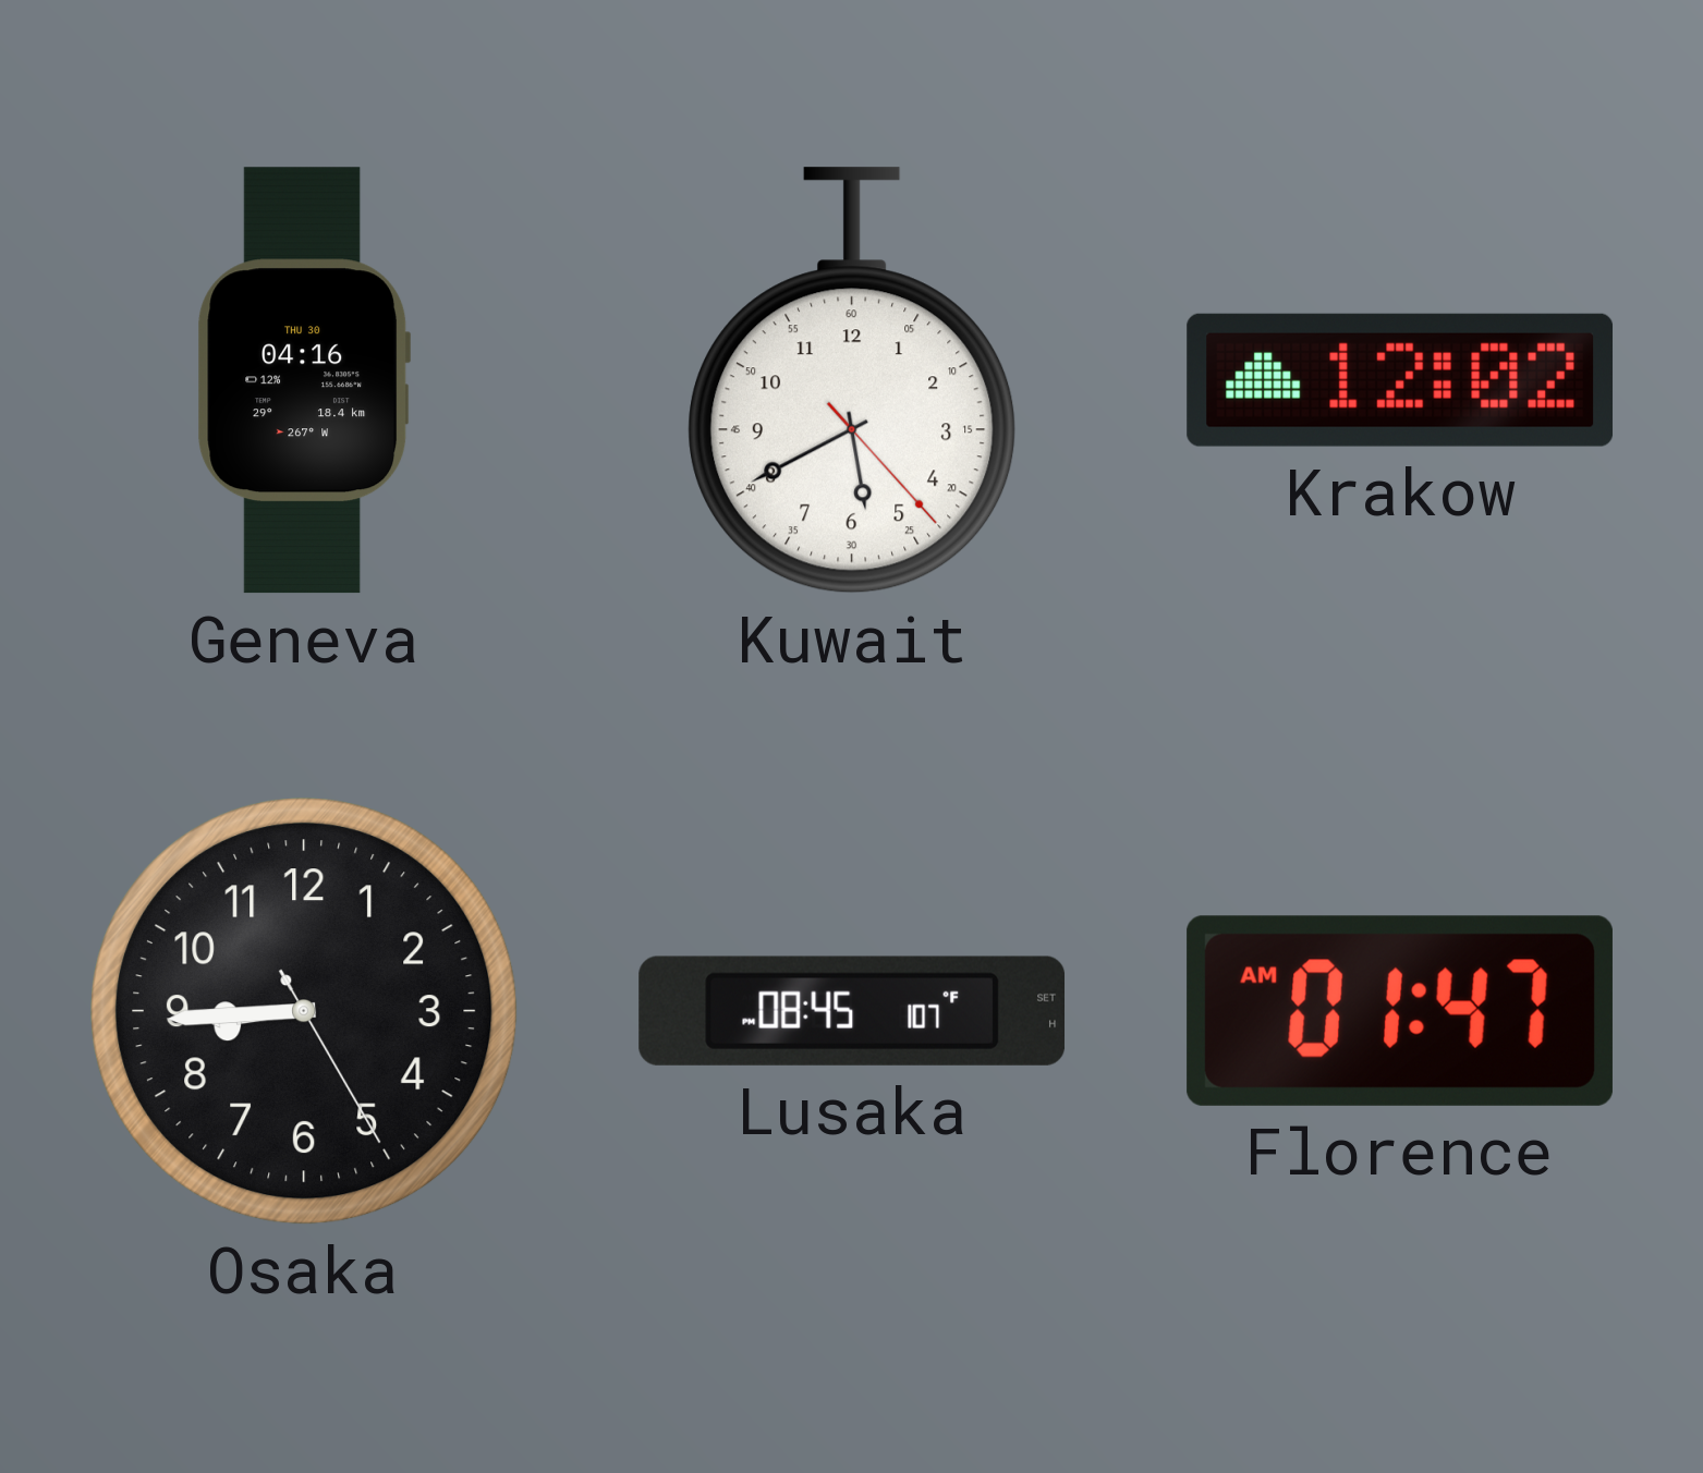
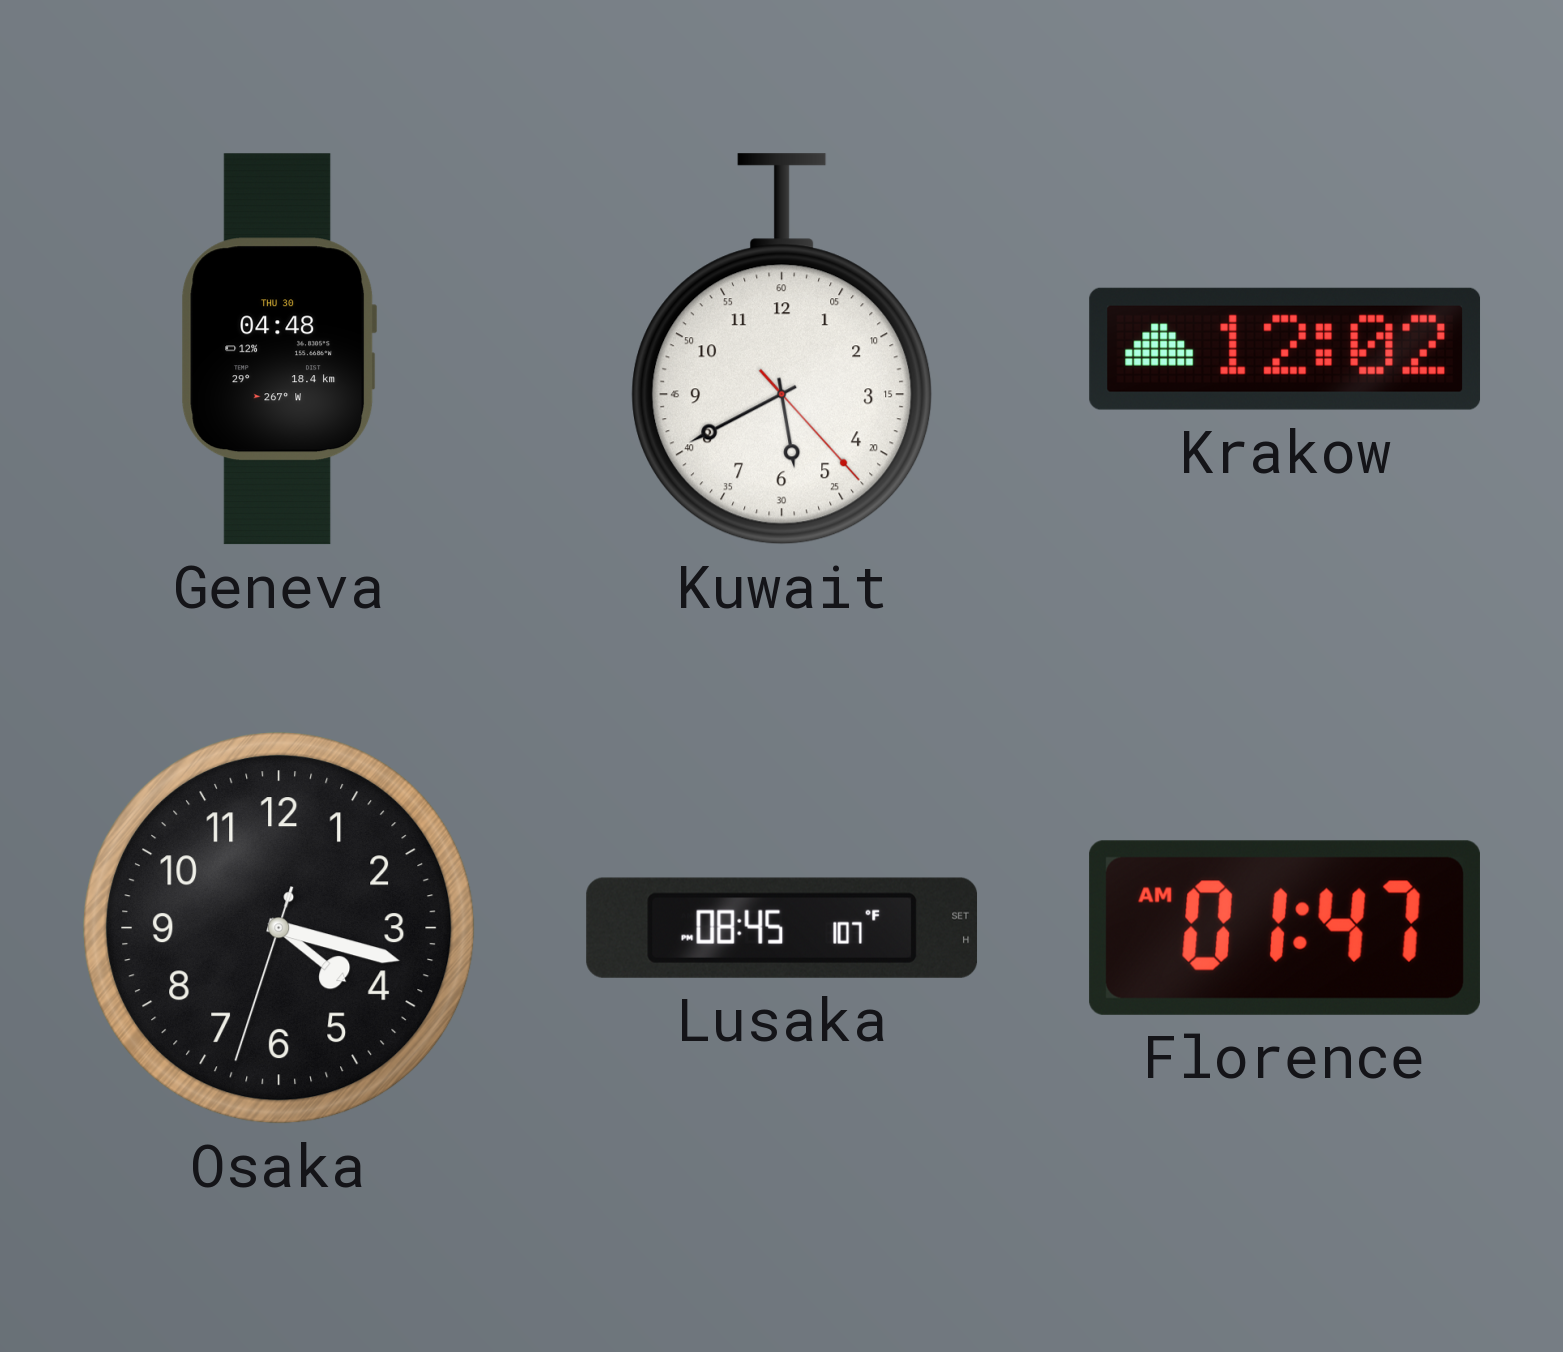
Geneva: 04:16 -> 04:48
Osaka: 8:44 -> 4:17
